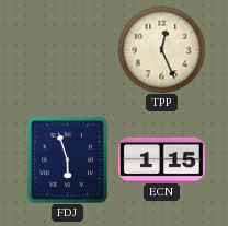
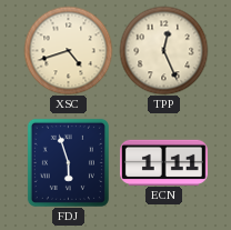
XSC: none -> 4:42
ECN: 1:15 -> 1:11
